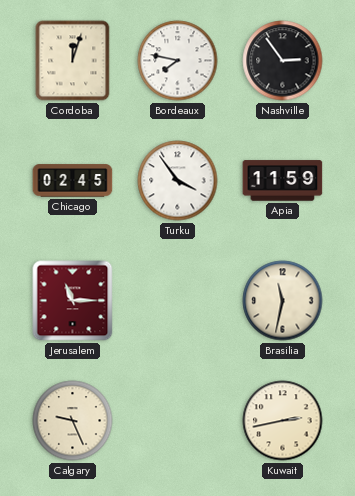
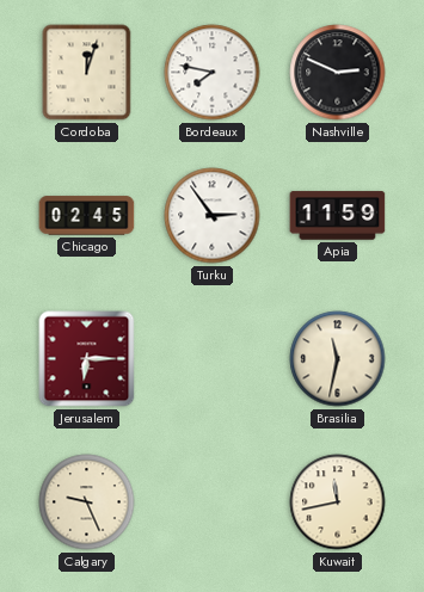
Nashville: 2:54 -> 2:49
Turku: 3:54 -> 2:54
Jerusalem: 11:15 -> 6:15
Kuwait: 2:43 -> 11:43
